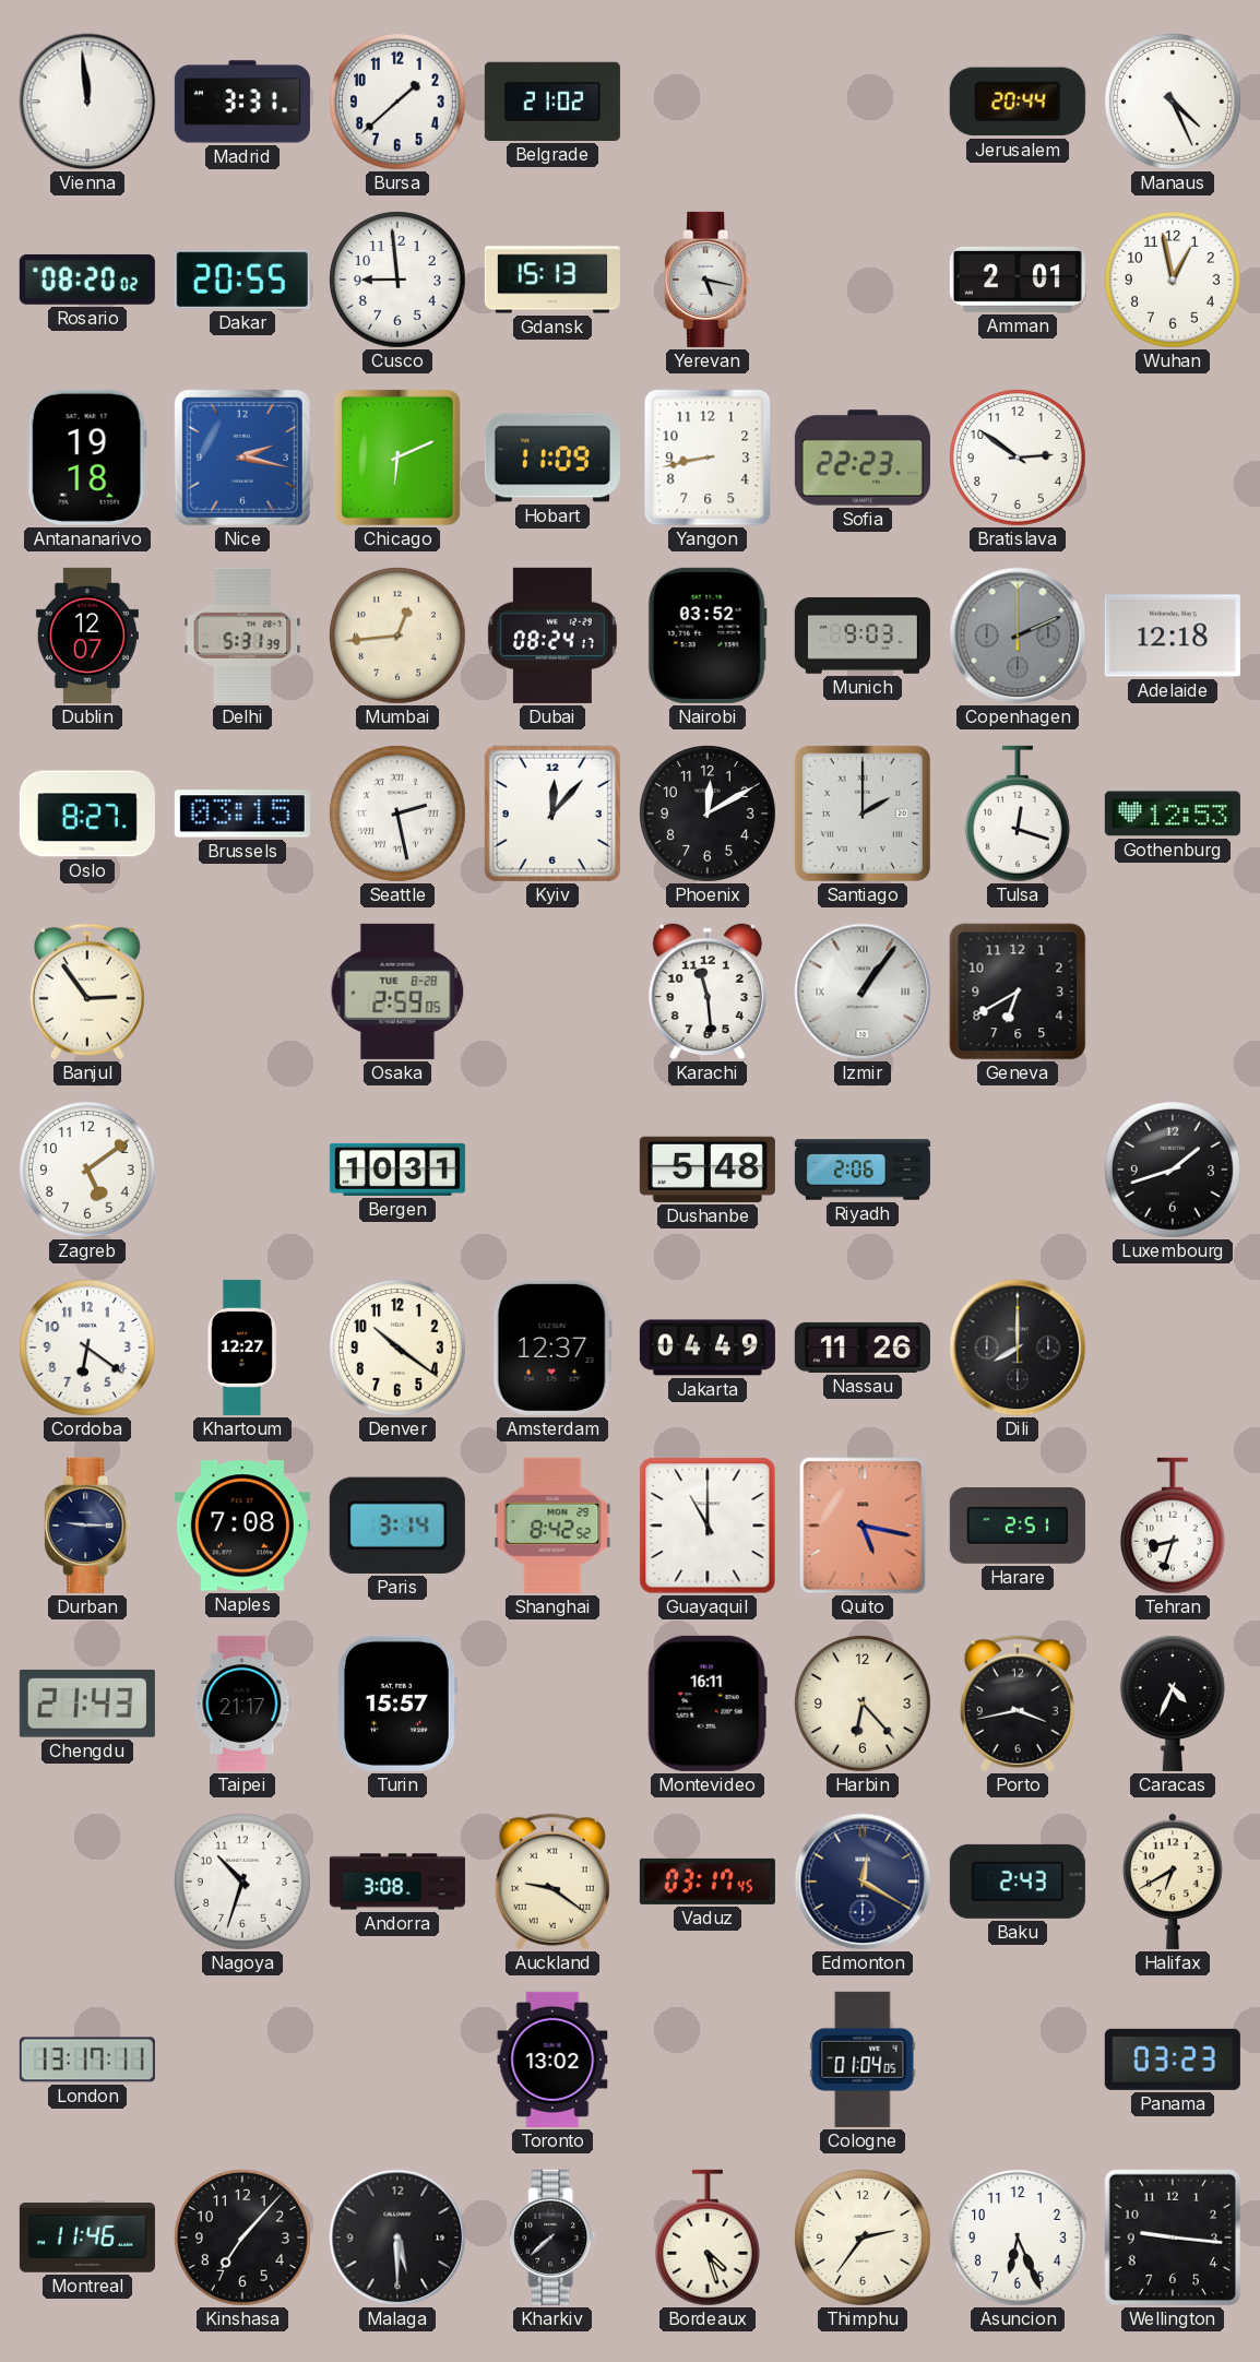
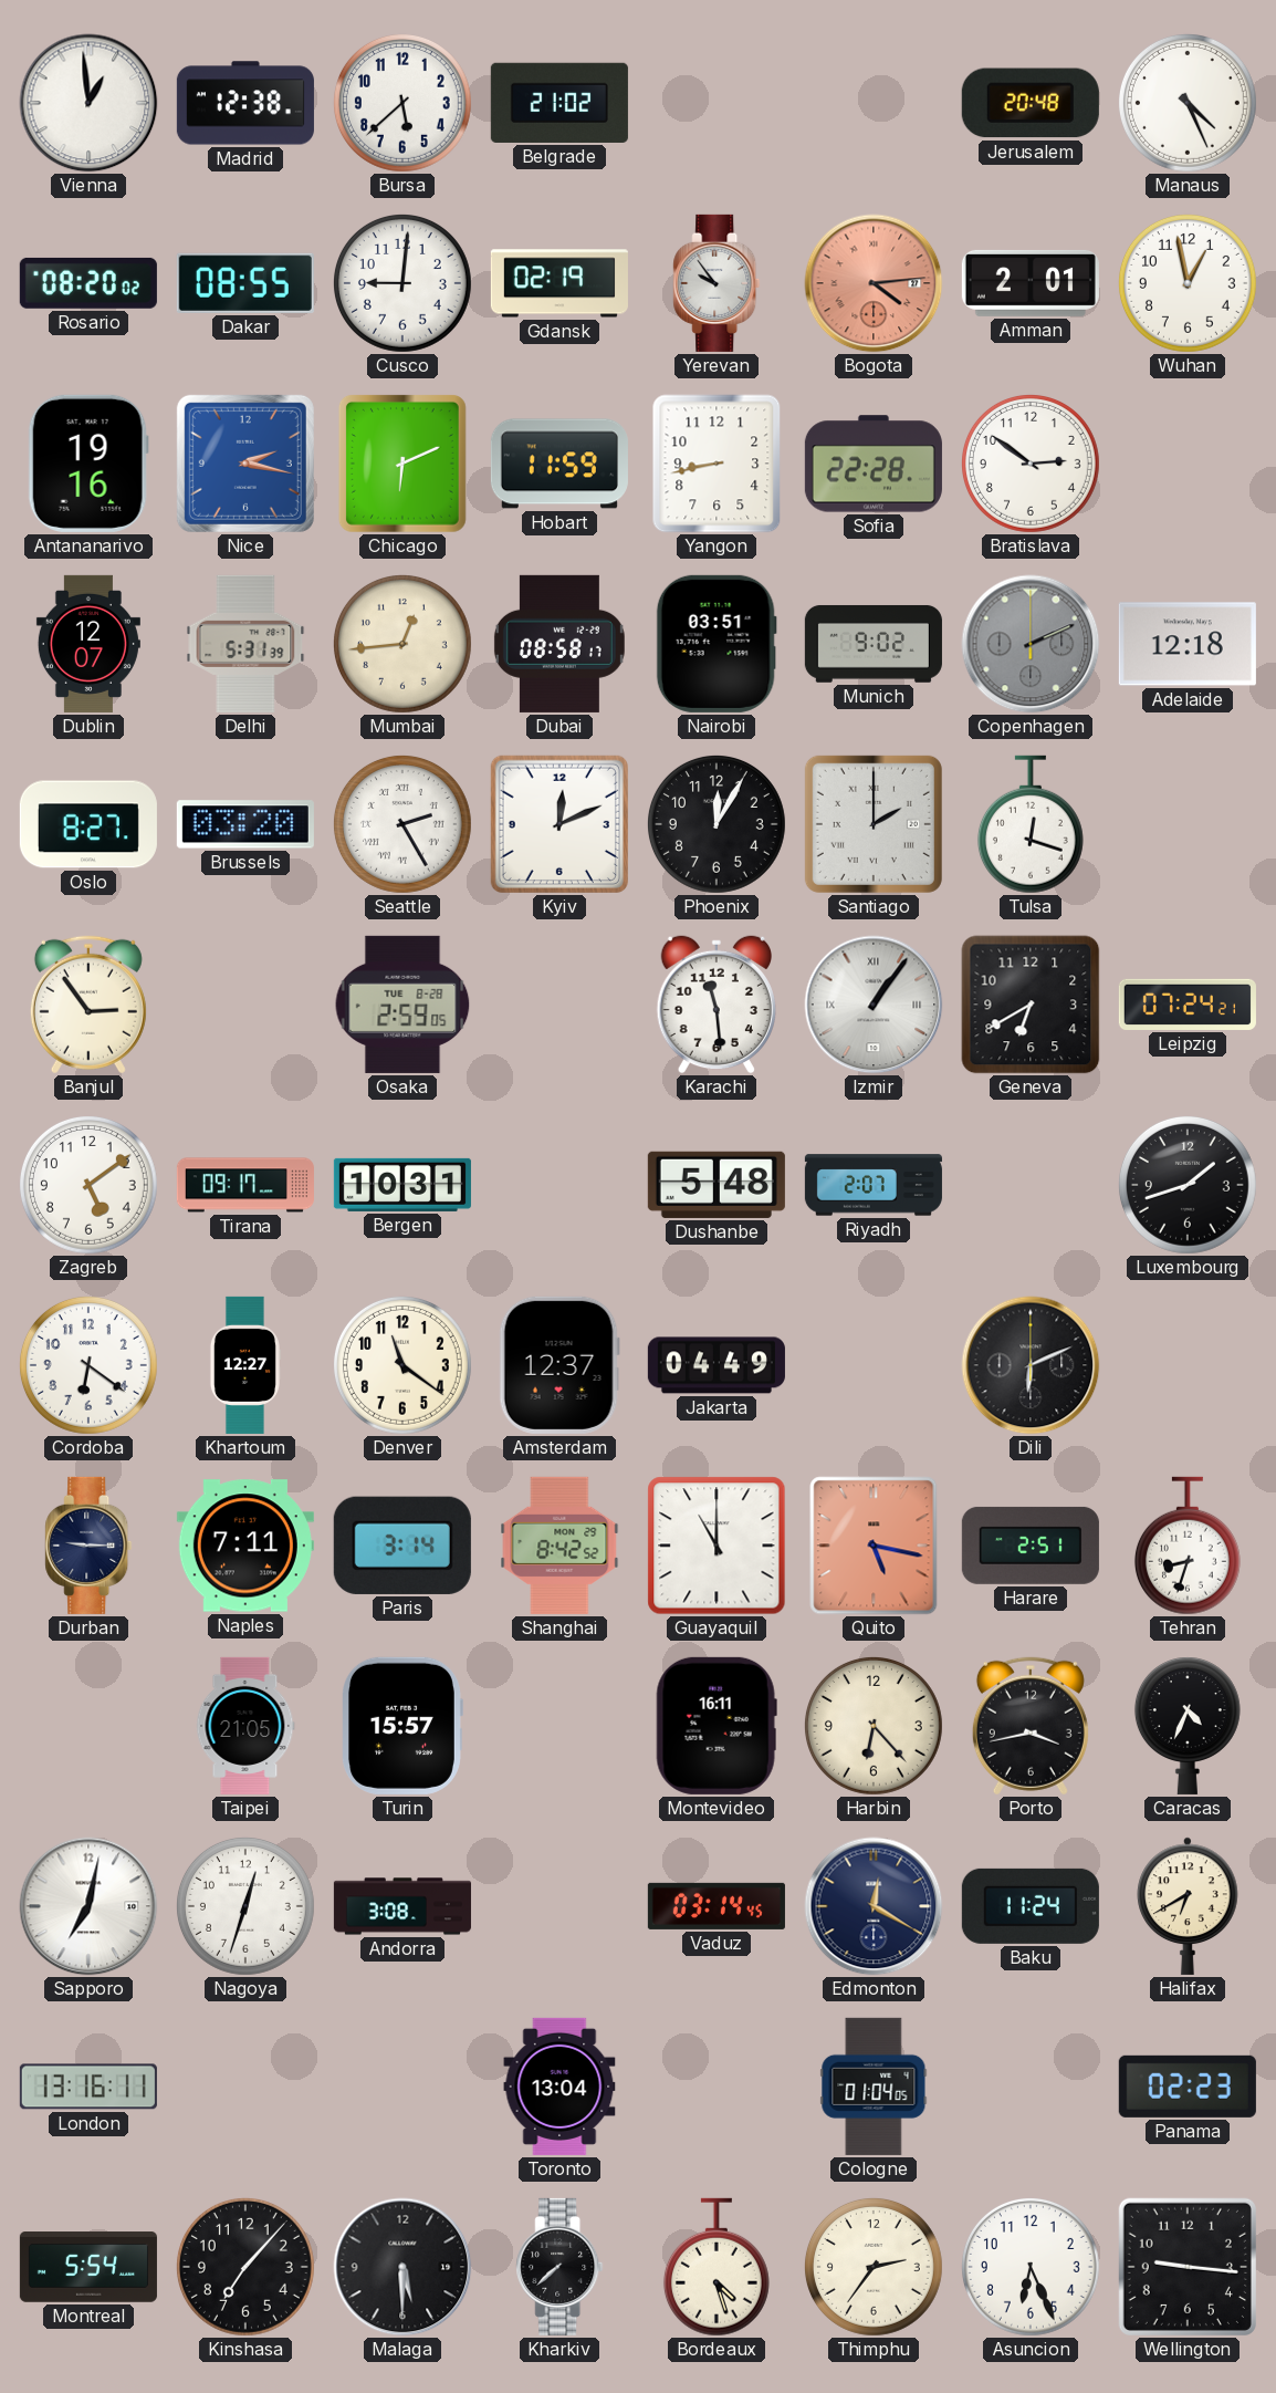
Vienna: 11:59 -> 12:59
Madrid: 3:31 -> 12:38
Bursa: 1:38 -> 5:38
Jerusalem: 20:44 -> 20:48
Dakar: 20:55 -> 08:55
Cusco: 8:59 -> 9:01
Gdansk: 15:13 -> 02:19
Yerevan: 5:17 -> 9:54
Bogota: none -> 4:14
Antananarivo: 19:18 -> 19:16
Hobart: 11:09 -> 11:59
Sofia: 22:23 -> 22:28
Dubai: 08:24 -> 08:58
Nairobi: 03:52 -> 03:51
Munich: 9:03 -> 9:02
Brussels: 03:15 -> 03:20
Seattle: 2:28 -> 2:25
Kyiv: 12:07 -> 12:11
Phoenix: 12:10 -> 12:05
Gothenburg: 12:53 -> none
Leipzig: none -> 07:24
Tirana: none -> 09:17
Riyadh: 2:06 -> 2:07
Denver: 10:21 -> 11:21
Nassau: 11:26 -> none
Dili: 8:00 -> 6:11
Naples: 7:08 -> 7:11
Chengdu: 21:43 -> none
Taipei: 21:17 -> 21:05
Sapporo: none -> 7:02
Nagoya: 10:33 -> 12:33
Auckland: 9:21 -> none
Vaduz: 03:17 -> 03:14
Baku: 2:43 -> 11:24
London: 13:17 -> 13:16
Toronto: 13:02 -> 13:04
Panama: 03:23 -> 02:23
Montreal: 11:46 -> 5:54
